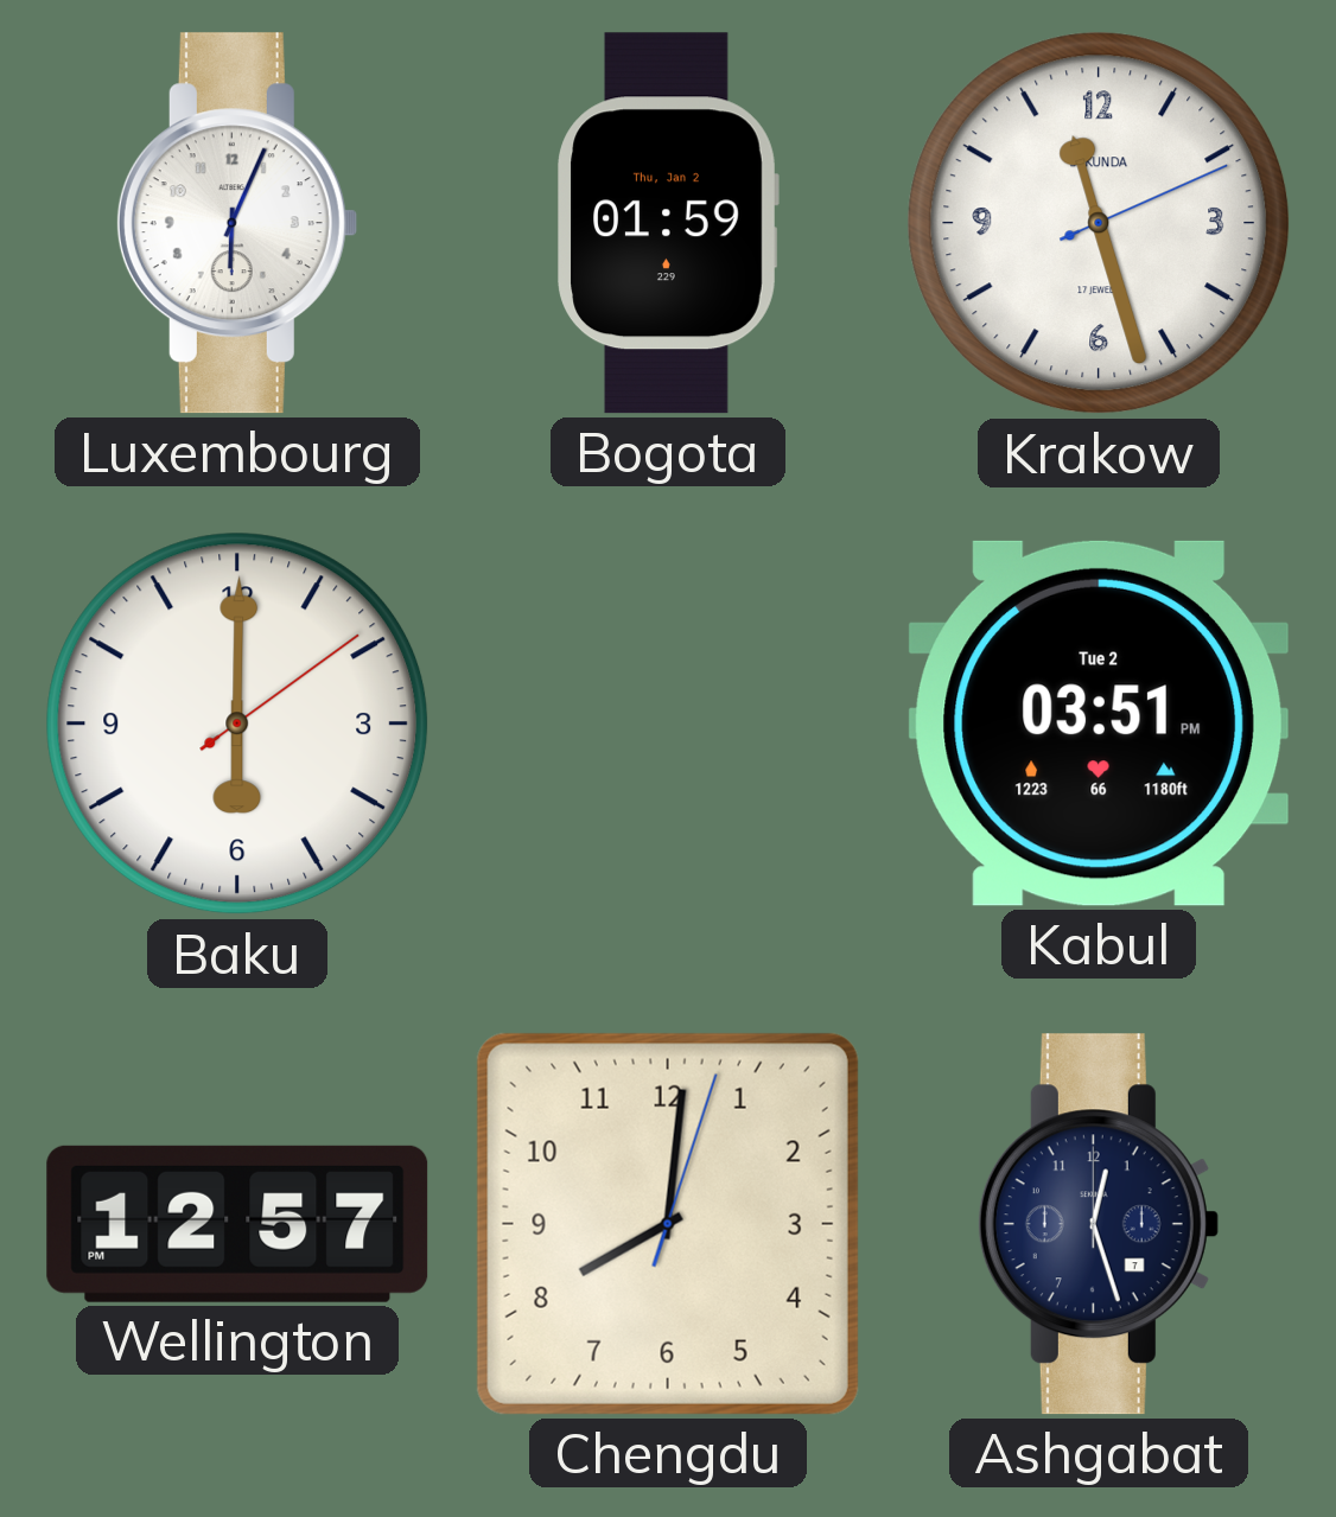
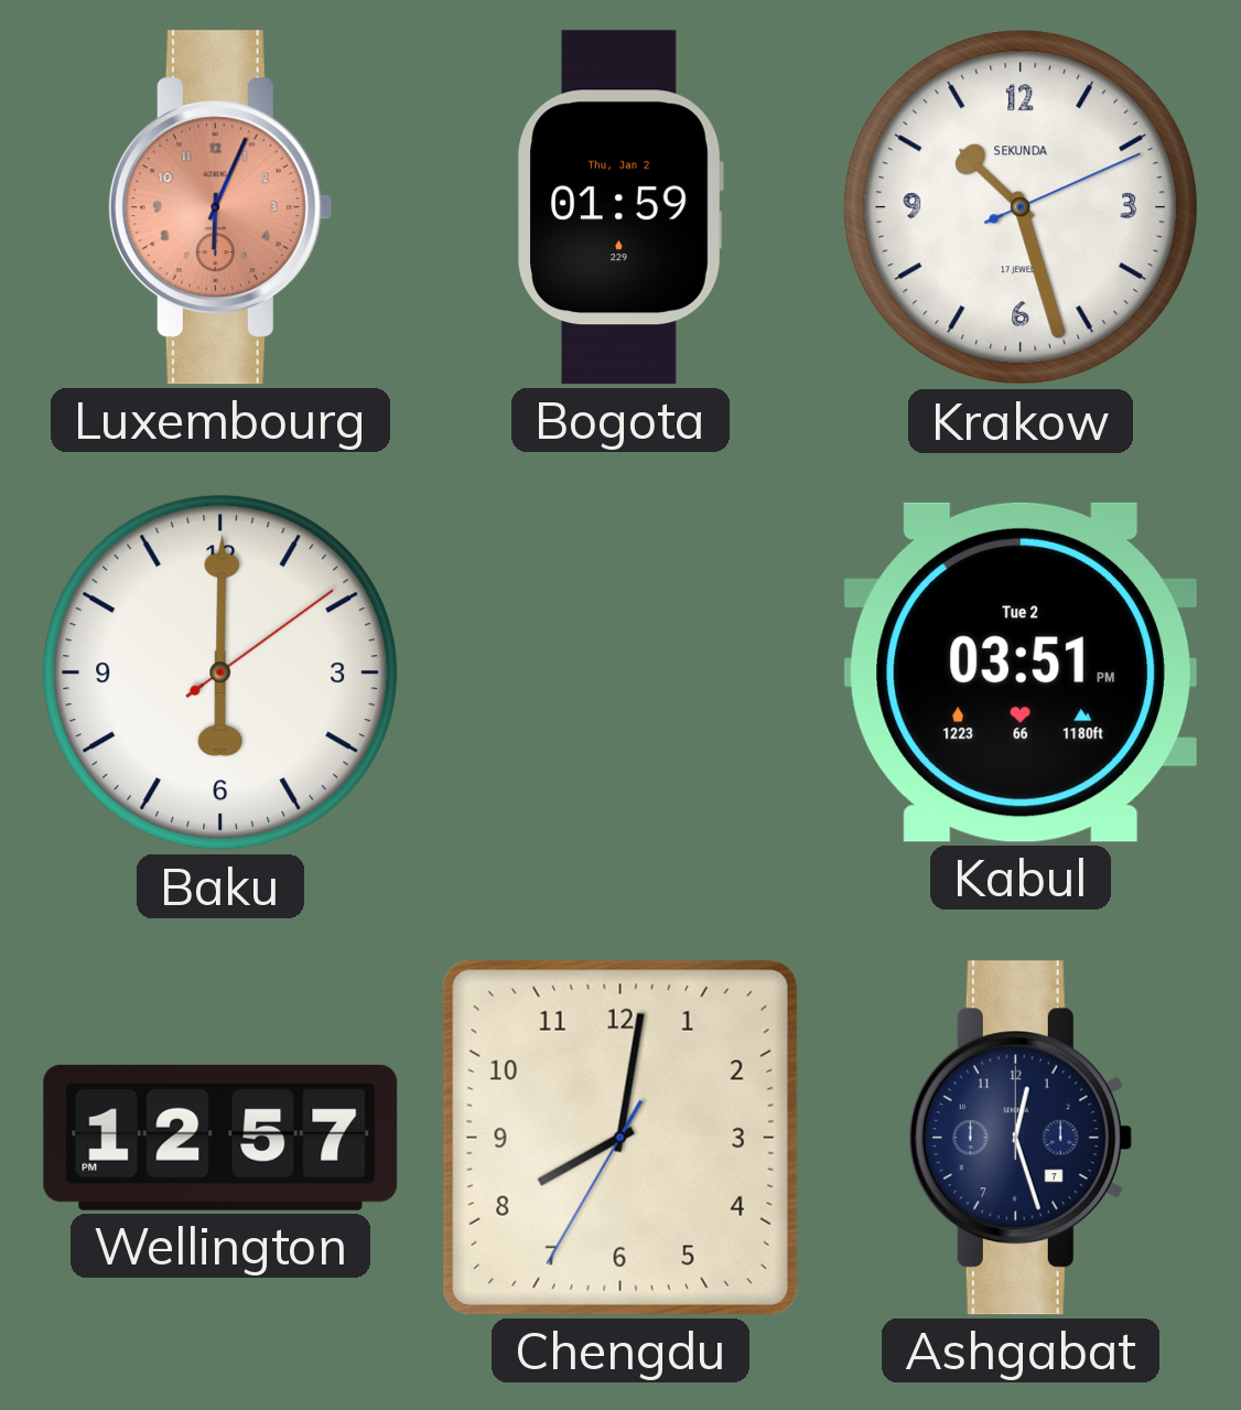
Luxembourg dial: white -> salmon
Krakow: 11:27 -> 10:27
Chengdu: 8:01:03 -> 8:01:35
